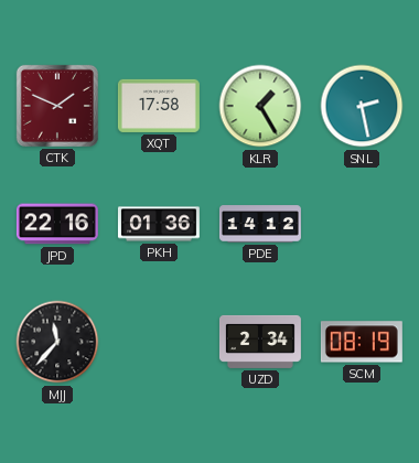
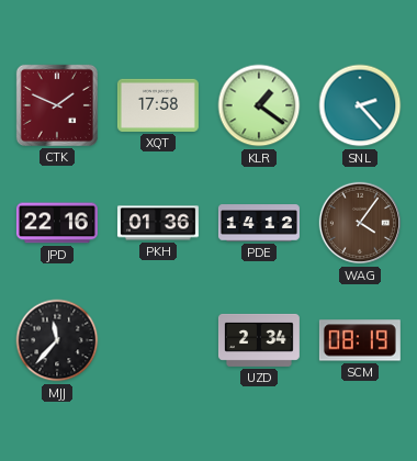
KLR: 1:25 -> 1:21
SNL: 2:28 -> 2:23
WAG: none -> 4:06
